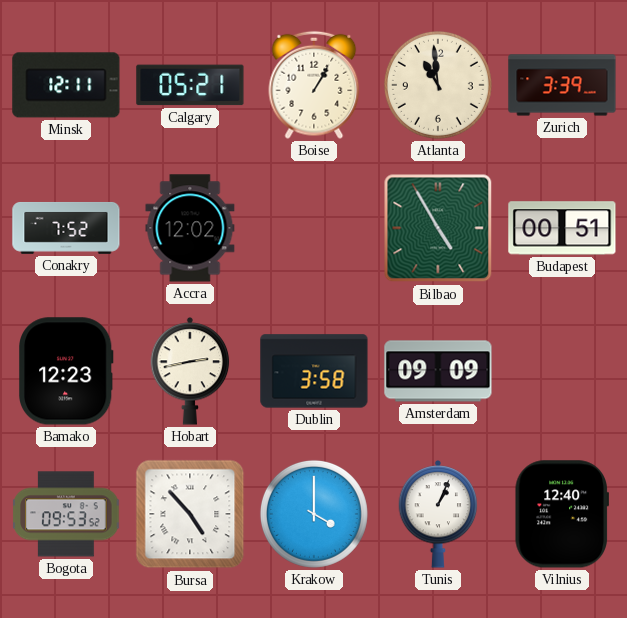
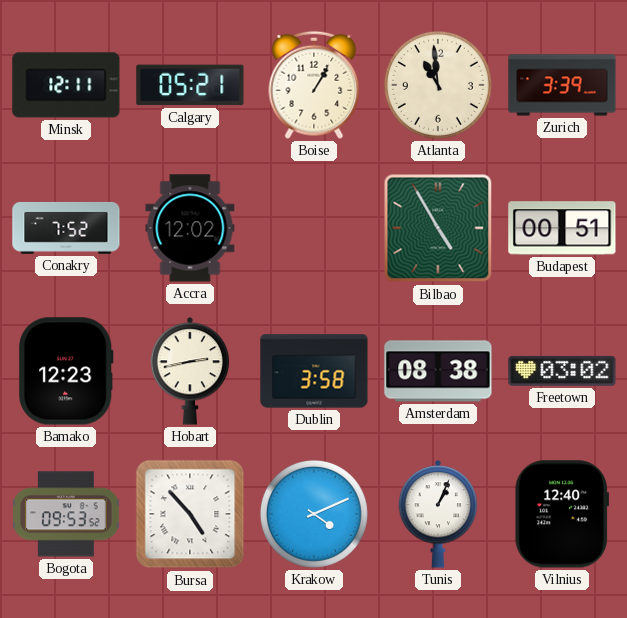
Amsterdam: 09:09 -> 08:38
Freetown: none -> 03:02
Krakow: 4:00 -> 4:11
